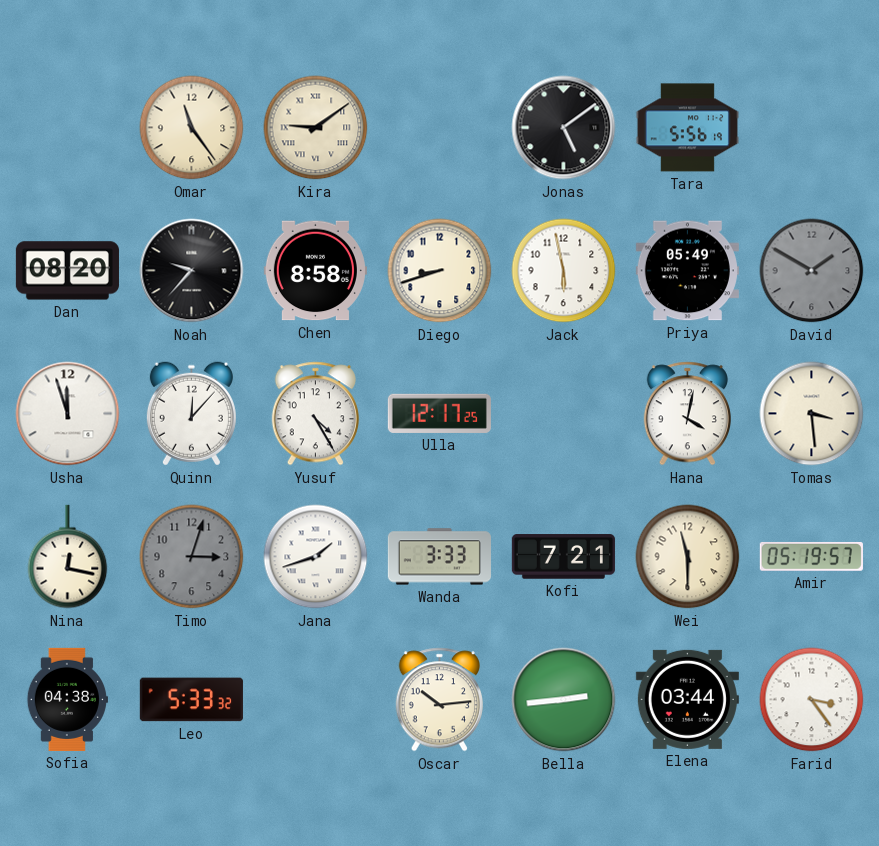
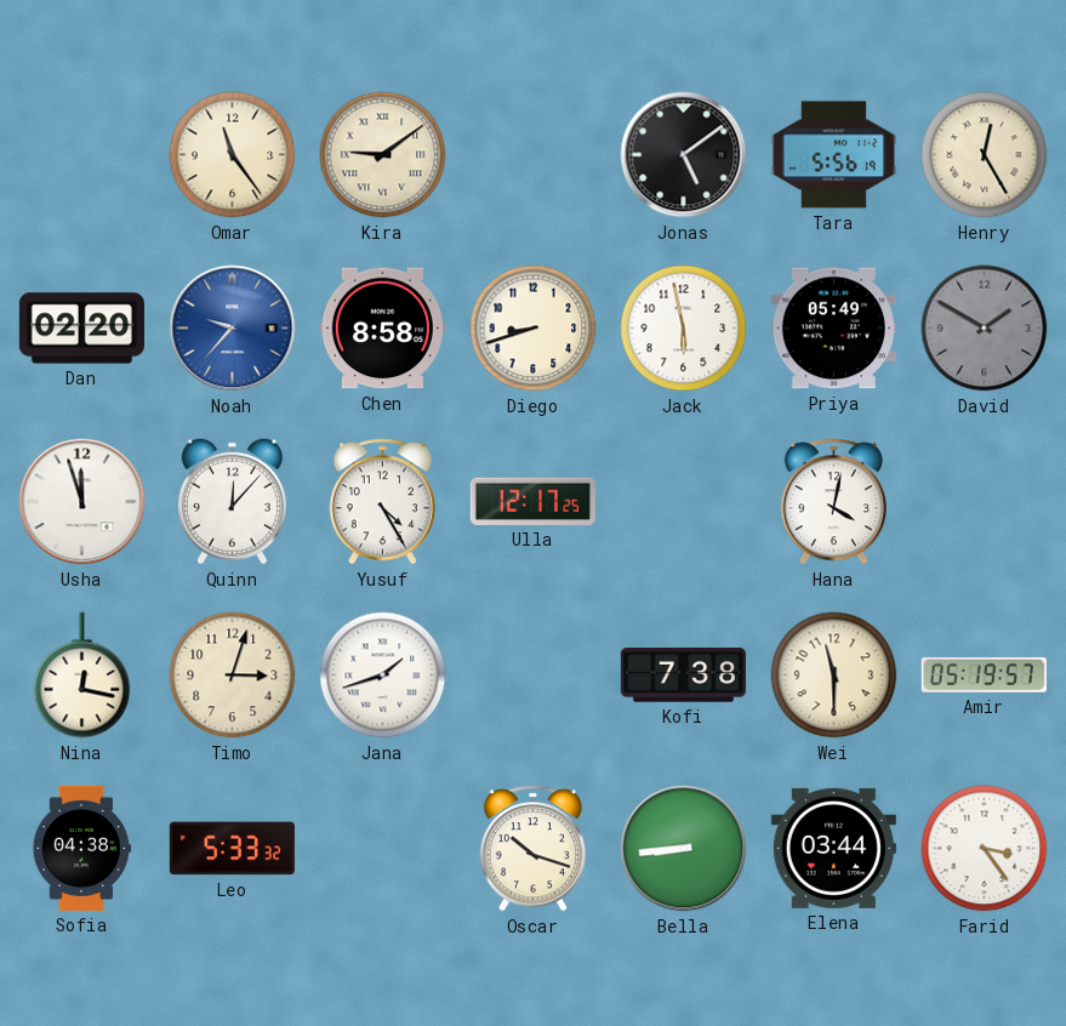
Henry: none -> 12:25
Dan: 08:20 -> 02:20
Noah dial: black -> blue
Tomas: 3:29 -> none
Timo dial: grey -> cream
Wanda: 3:33 -> none
Kofi: 7:21 -> 7:38
Oscar: 10:14 -> 10:18
Bella: 2:44 -> 8:44
